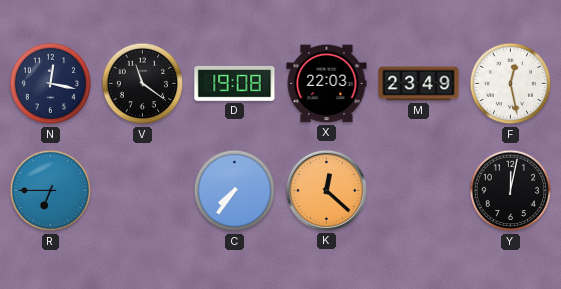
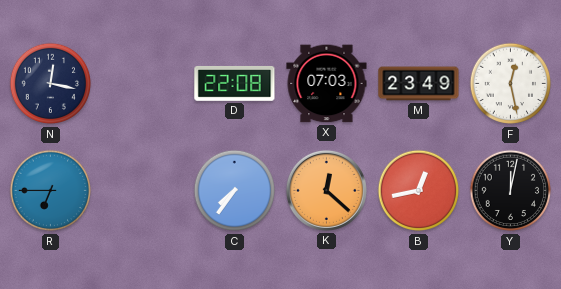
V: 11:21 -> none
D: 19:08 -> 22:08
X: 22:03 -> 07:03
B: none -> 12:43
